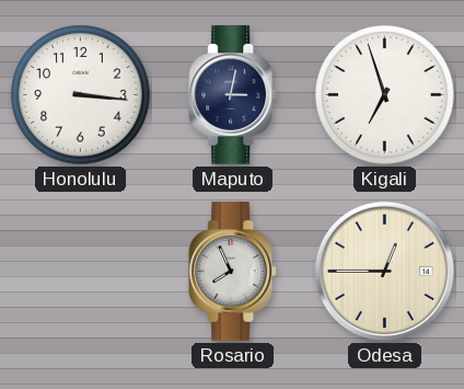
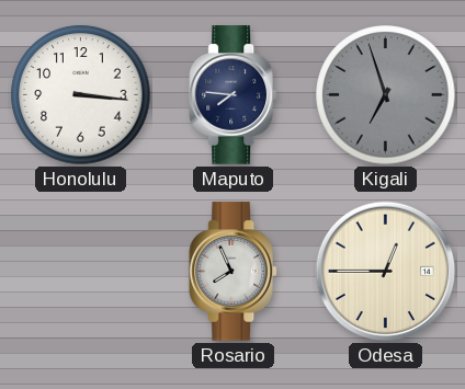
Maputo: 3:02 -> 7:46
Kigali dial: white -> grey
